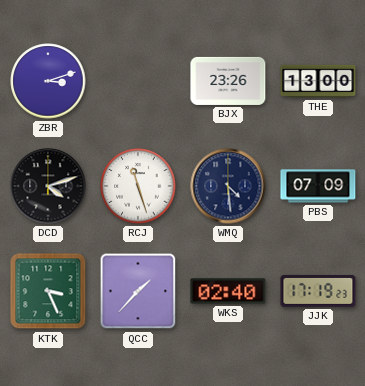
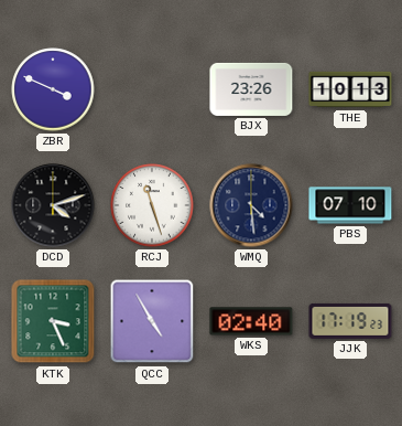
ZBR: 3:12 -> 3:49
THE: 13:00 -> 10:13
PBS: 07:09 -> 07:10
QCC: 1:37 -> 4:55
